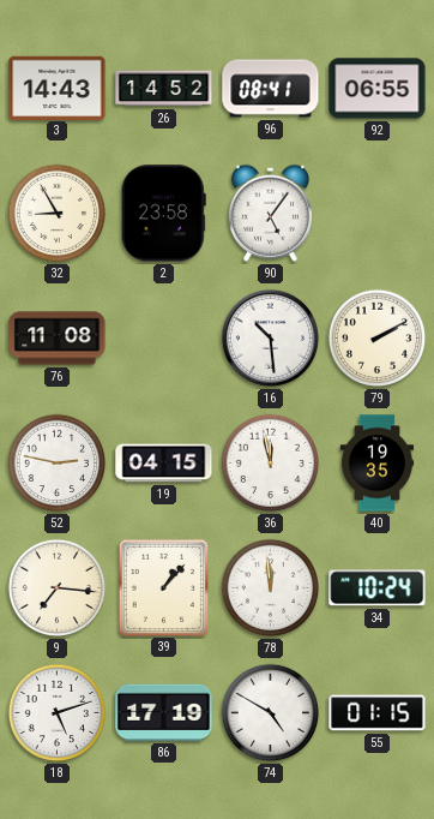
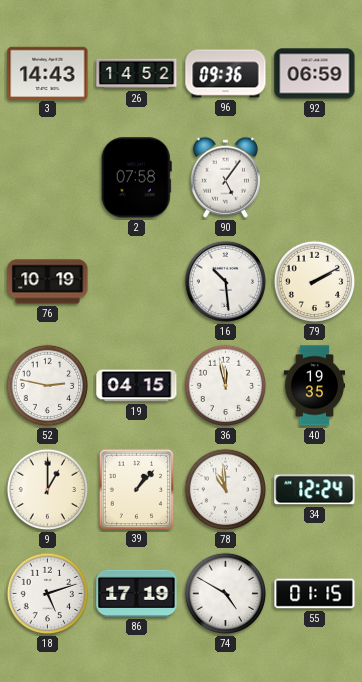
96: 08:41 -> 09:36
92: 06:55 -> 06:59
32: 8:55 -> none
2: 23:58 -> 07:58
76: 11:08 -> 10:19
9: 7:16 -> 1:00
78: 11:59 -> 10:59
34: 10:24 -> 12:24
